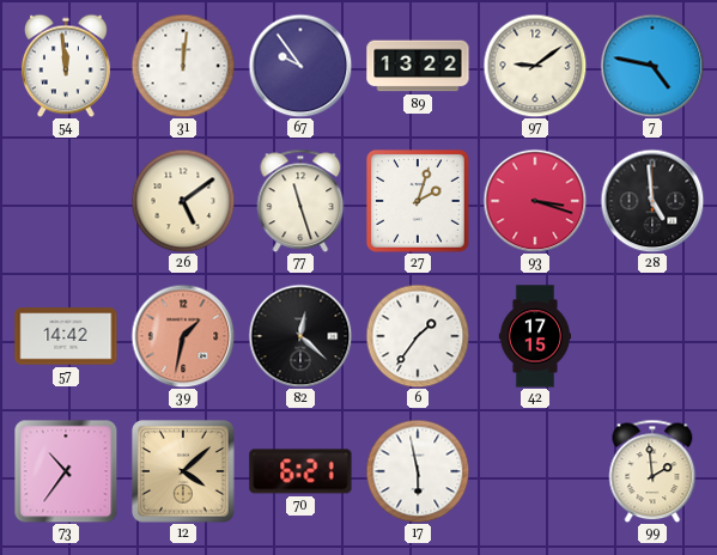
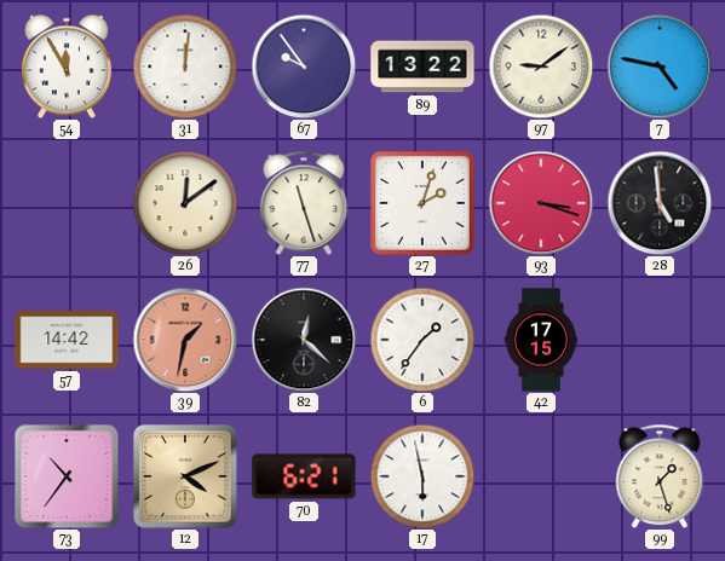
54: 11:59 -> 11:55
26: 5:09 -> 12:09
12: 4:08 -> 4:11
99: 1:59 -> 1:27
